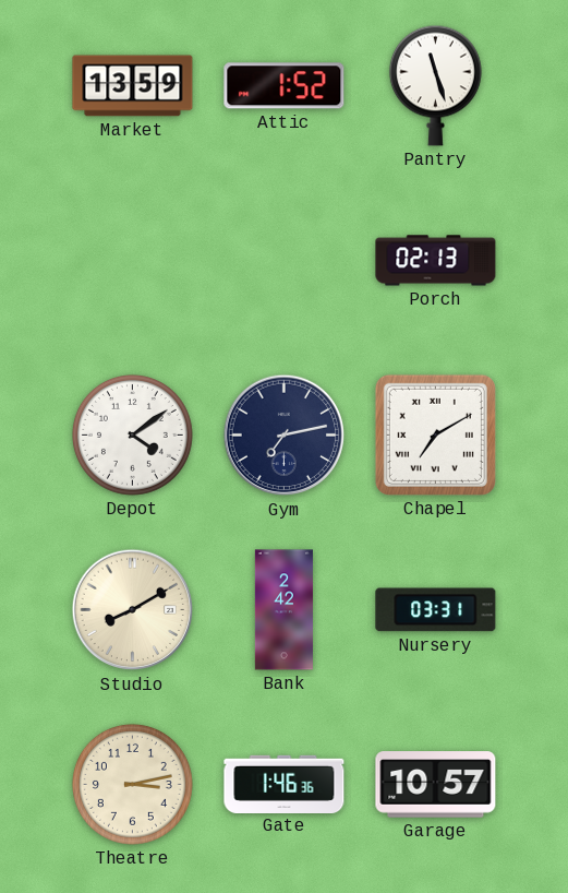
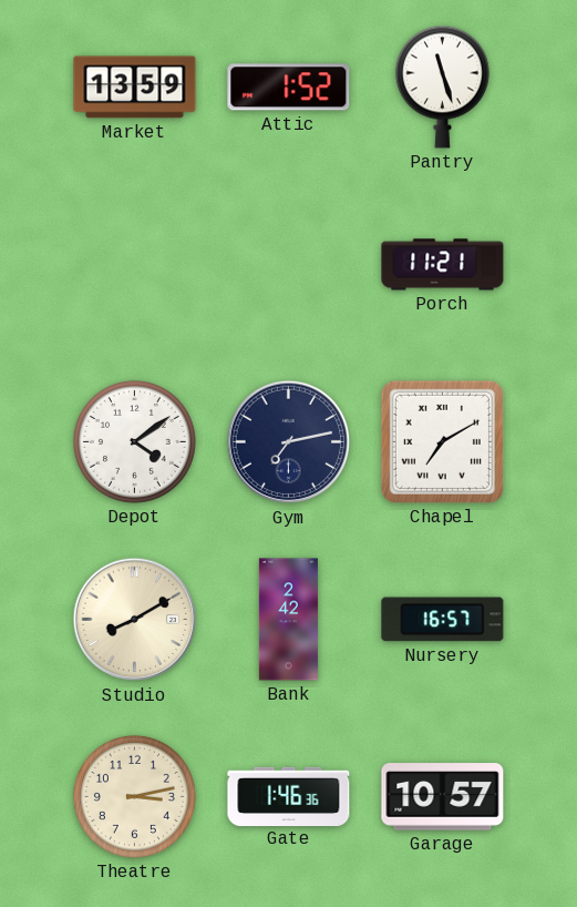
Porch: 02:13 -> 11:21
Nursery: 03:31 -> 16:57
